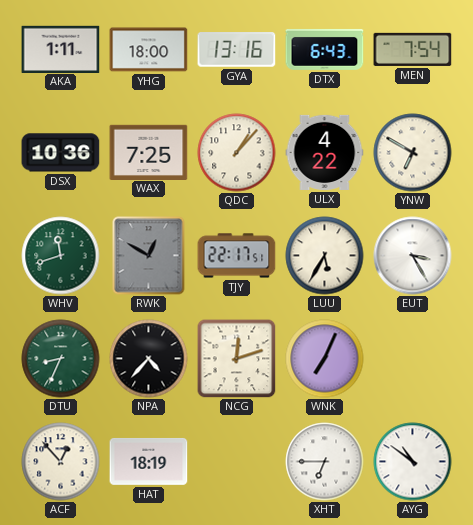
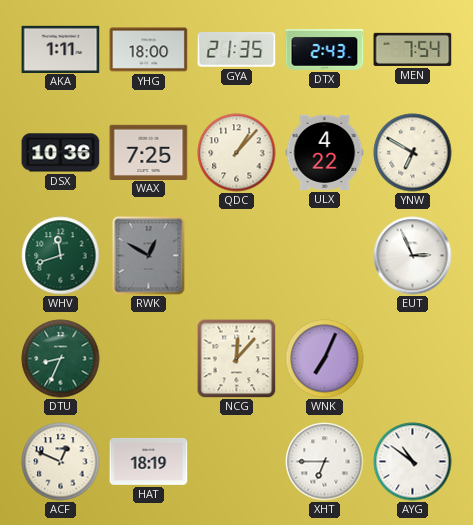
GYA: 13:16 -> 21:35
DTX: 6:43 -> 2:43
TJY: 22:17 -> none
LUU: 5:35 -> none
EUT: 3:25 -> 2:56
NPA: 4:37 -> none
NCG: 12:12 -> 12:07
ACF: 12:53 -> 12:49
